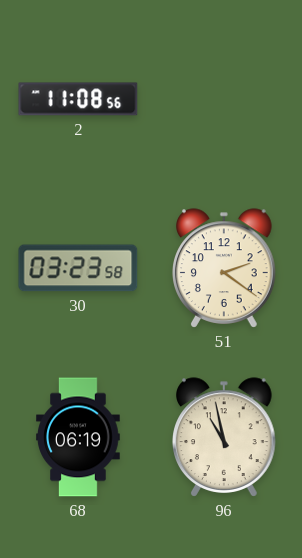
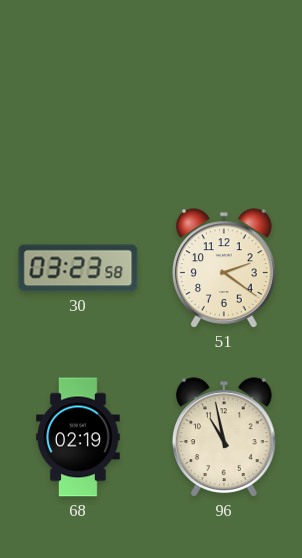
2: 11:08 -> none
68: 06:19 -> 02:19
